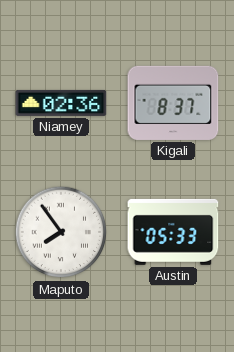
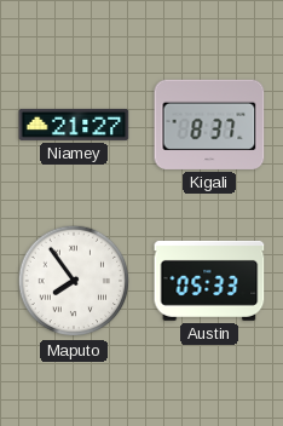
Niamey: 02:36 -> 21:27
